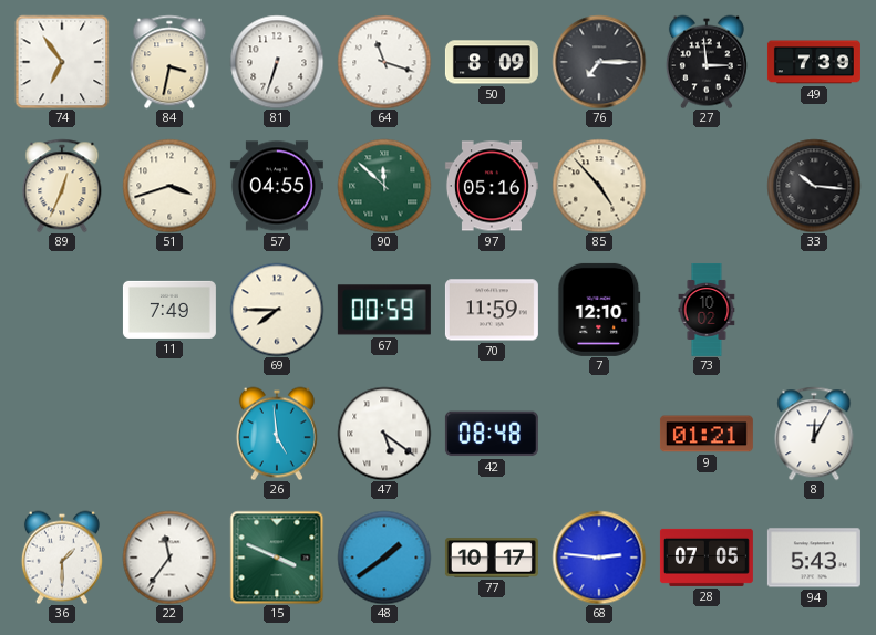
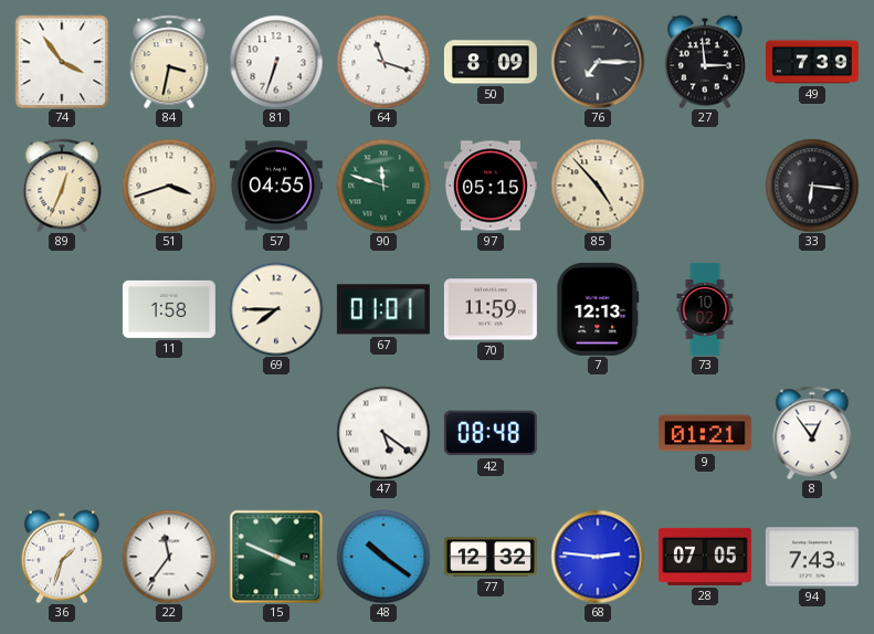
74: 6:54 -> 3:54
90: 11:52 -> 11:48
97: 05:16 -> 05:15
33: 10:16 -> 6:16
11: 7:49 -> 1:58
67: 00:59 -> 01:01
7: 12:10 -> 12:13
26: 4:59 -> none
8: 12:05 -> 12:54
36: 1:30 -> 1:33
48: 1:39 -> 10:21
77: 10:17 -> 12:32
94: 5:43 -> 7:43
